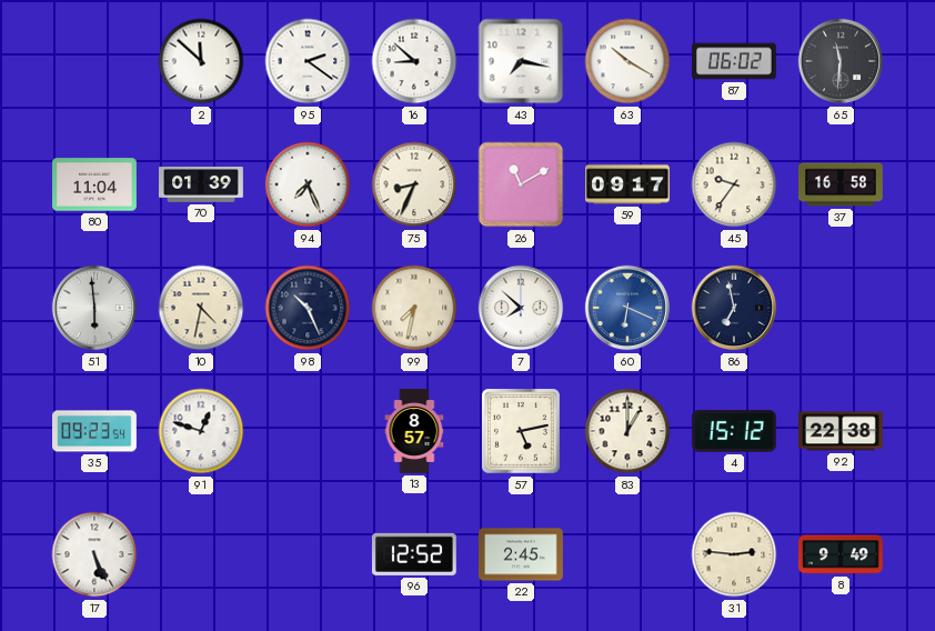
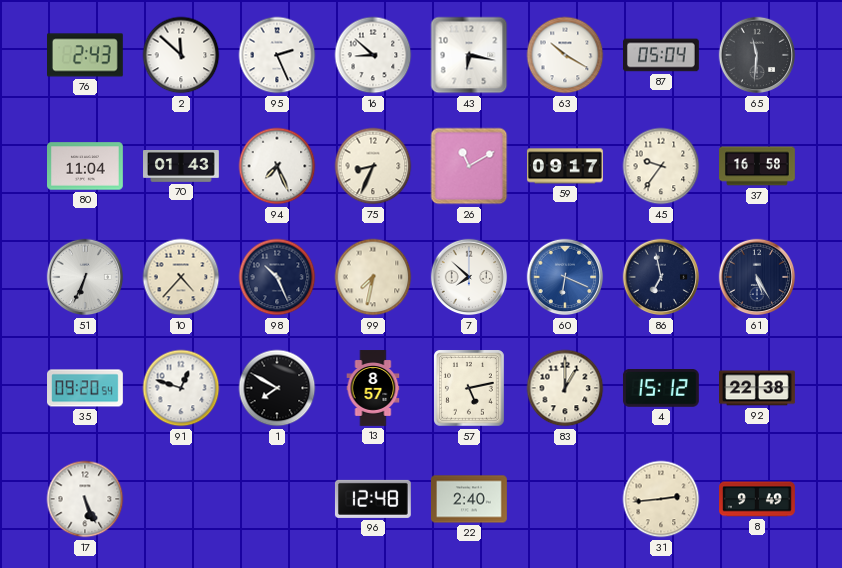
76: none -> 2:43
95: 2:21 -> 2:26
43: 7:17 -> 6:17
87: 06:02 -> 05:04
70: 01:39 -> 01:43
51: 5:59 -> 6:34
10: 4:32 -> 4:37
61: none -> 5:25
35: 09:23 -> 09:20
1: none -> 7:50
96: 12:52 -> 12:48
22: 2:45 -> 2:40
31: 2:46 -> 2:44
